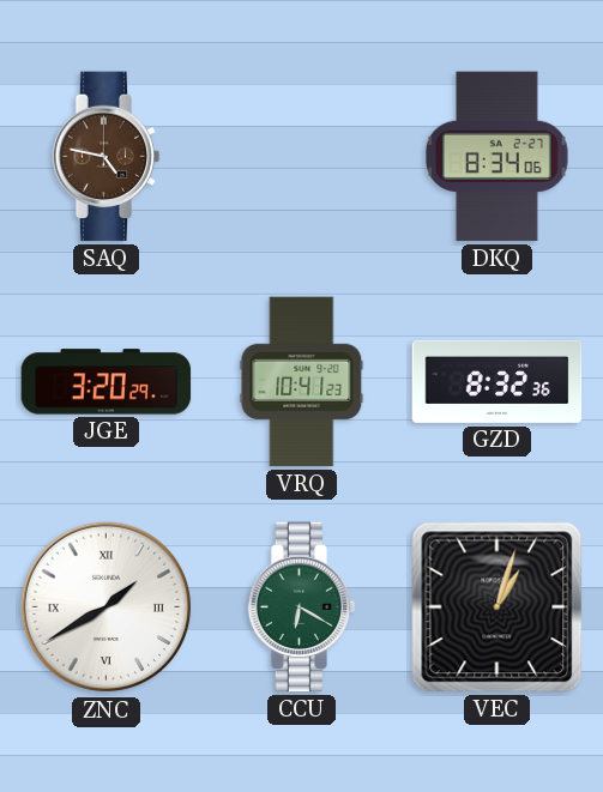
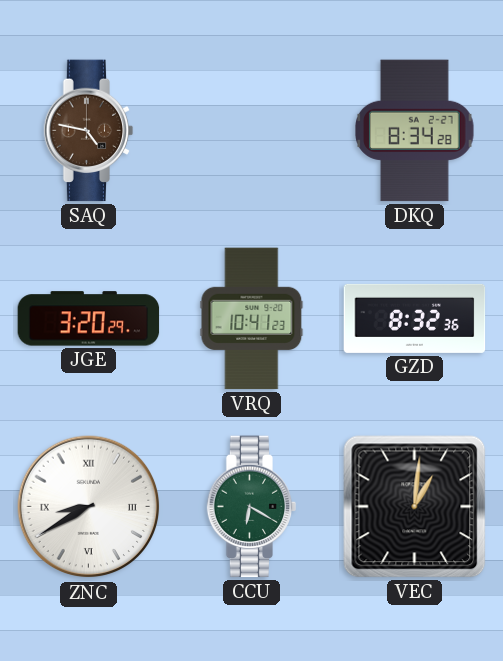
DKQ: 8:34:06 -> 8:34:28
ZNC: 1:40 -> 8:40
VEC: 1:03 -> 1:01
